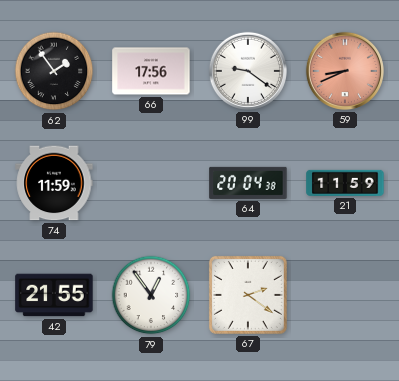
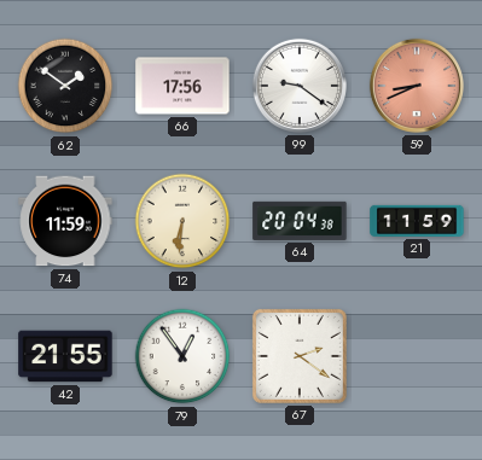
62: 1:54 -> 1:51
12: none -> 6:31
